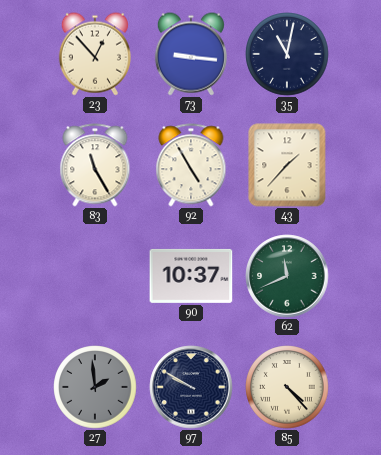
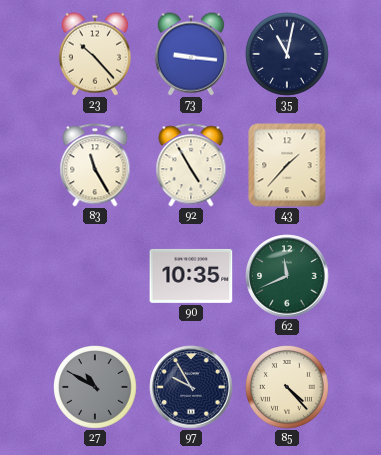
23: 12:53 -> 10:23
90: 10:37 -> 10:35
27: 1:59 -> 10:50
97: 9:50 -> 9:55
